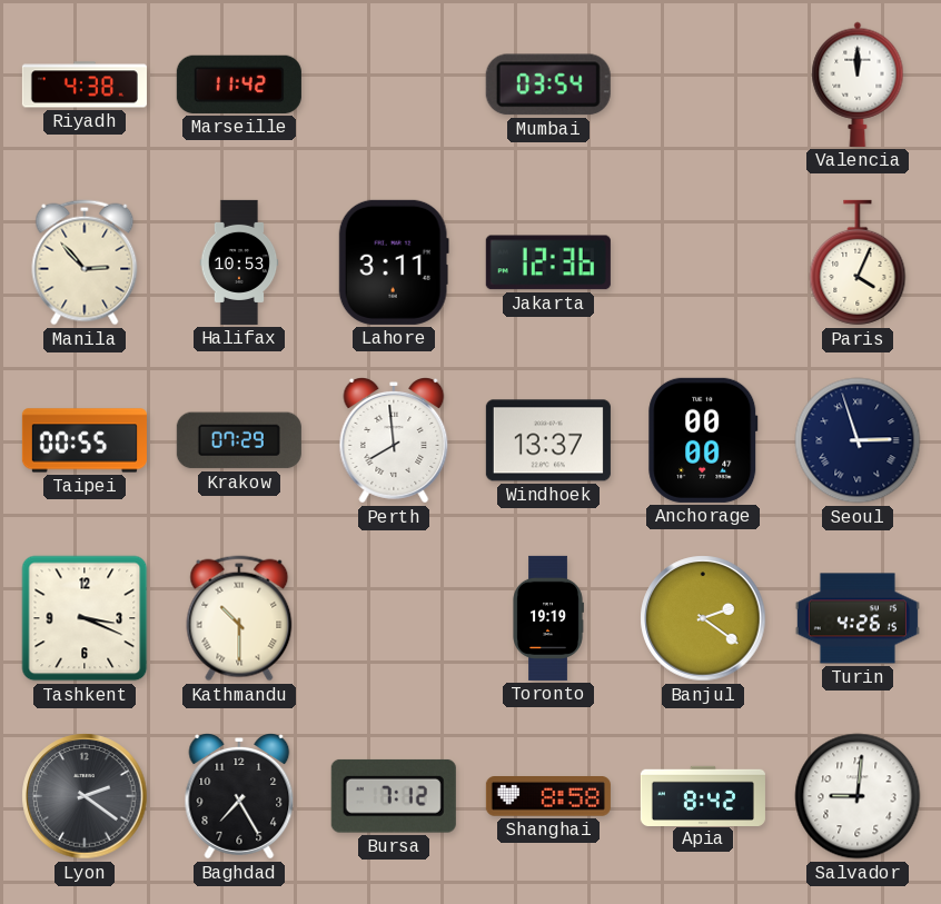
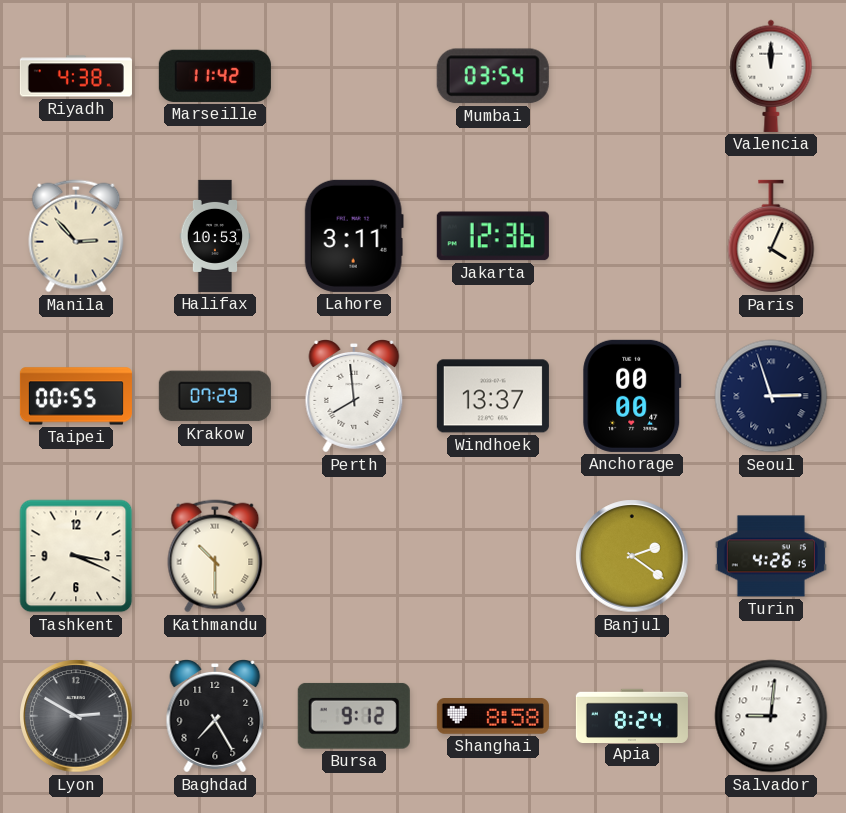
Toronto: 19:19 -> none
Lyon: 2:21 -> 2:50
Bursa: 7:12 -> 9:12
Apia: 8:42 -> 8:24
